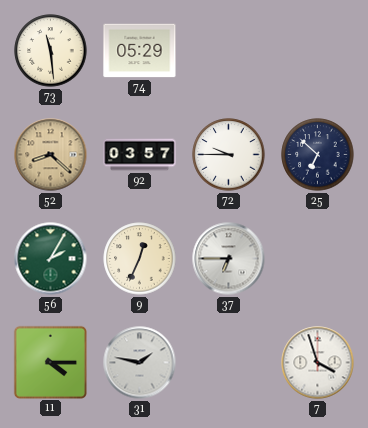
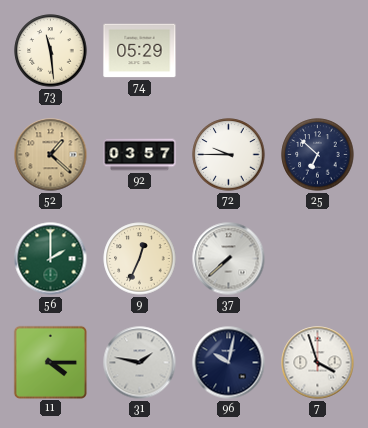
52: 8:22 -> 1:22
56: 2:05 -> 2:00
37: 6:45 -> 7:38
96: none -> 10:02
